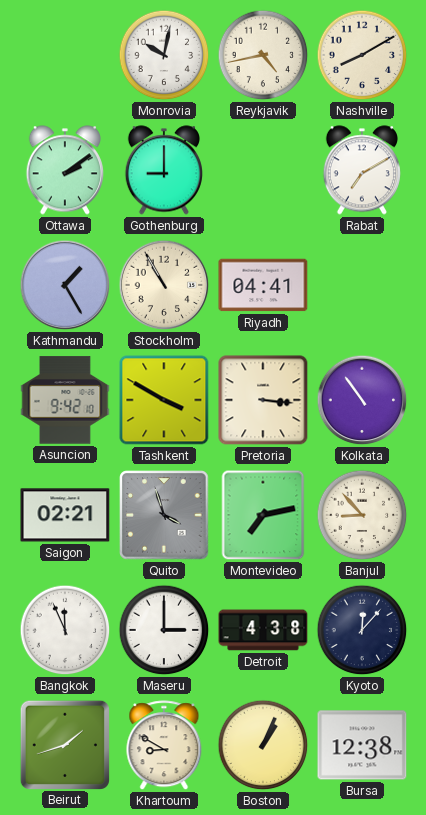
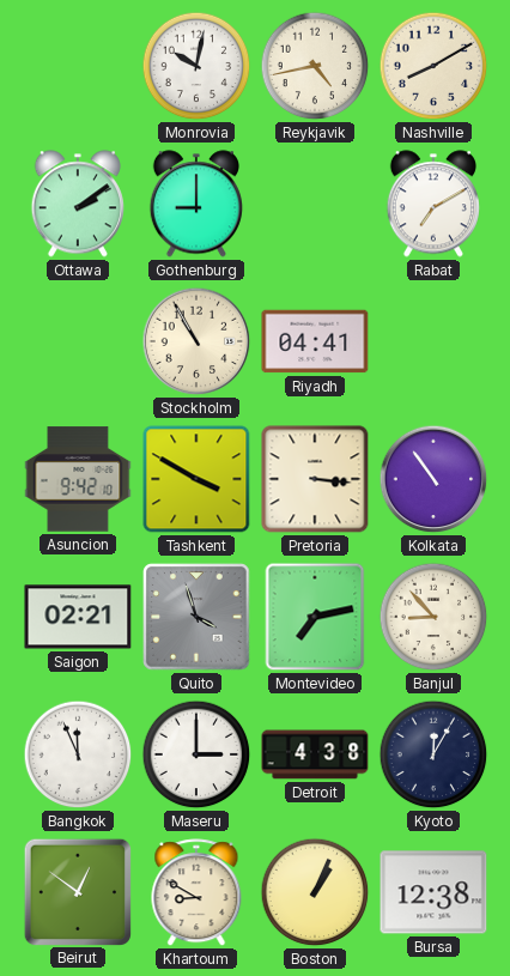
Kathmandu: 1:25 -> none
Kyoto: 12:07 -> 12:05
Beirut: 1:42 -> 12:51
